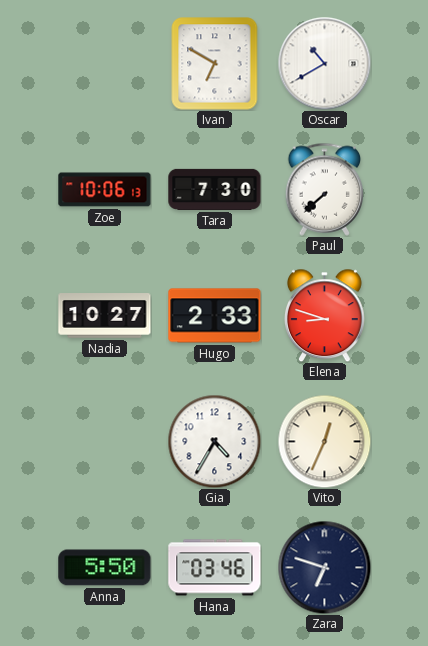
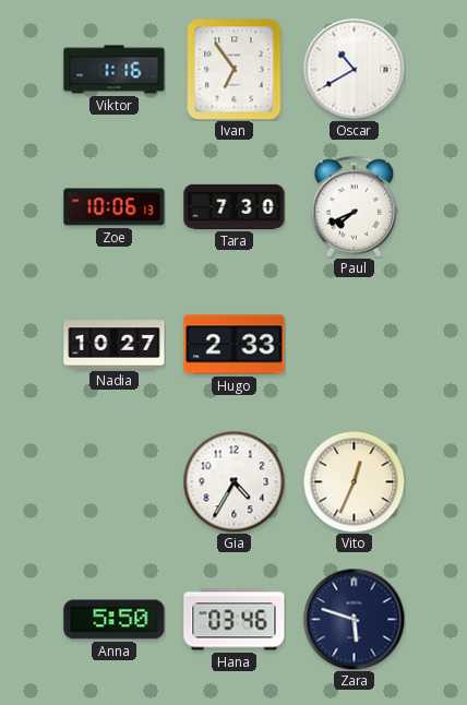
Viktor: none -> 1:16
Ivan: 6:50 -> 6:54
Paul: 7:38 -> 7:41
Elena: 8:48 -> none
Zara: 6:48 -> 5:48
